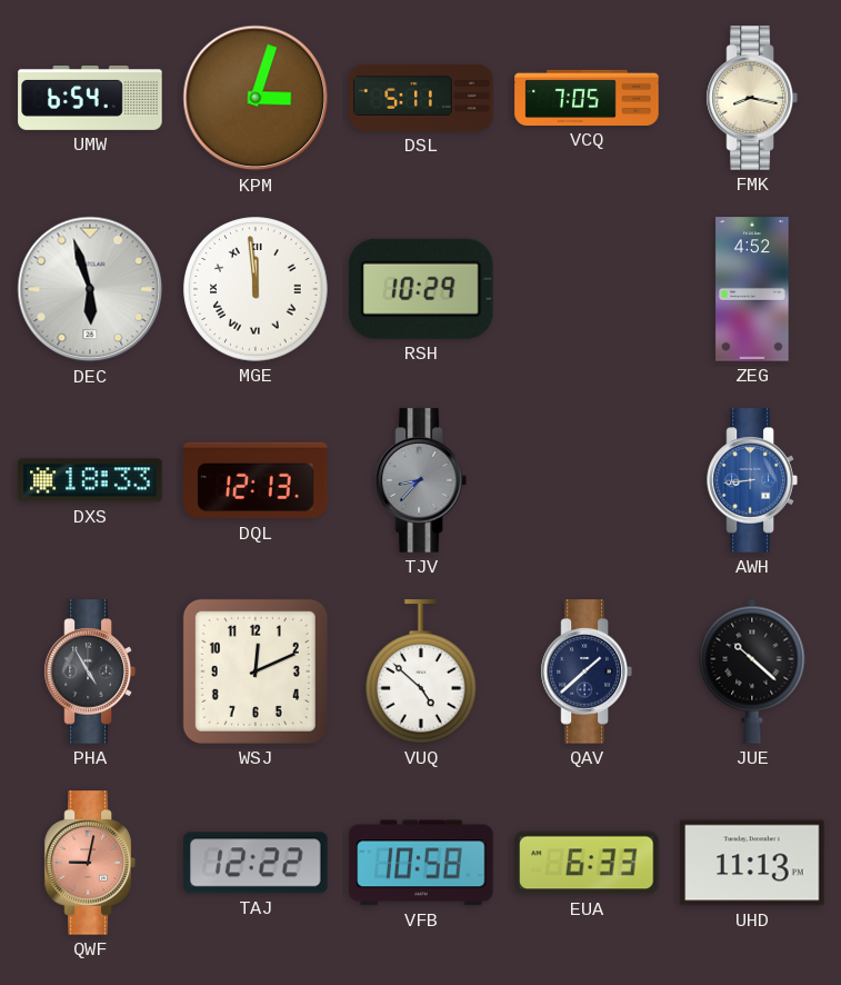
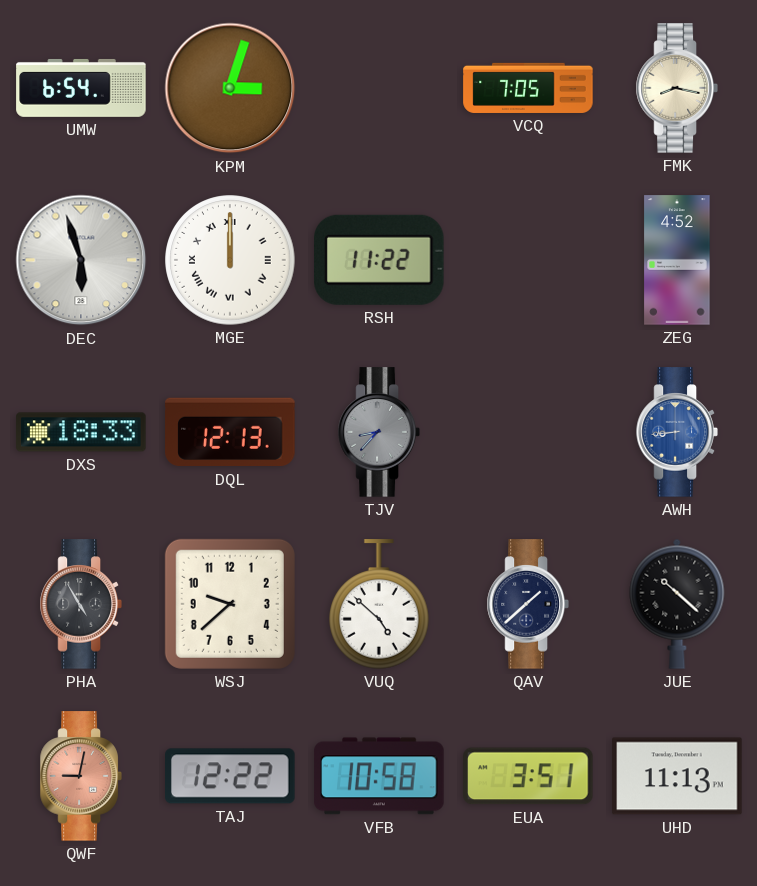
DSL: 5:11 -> none
MGE: 11:59 -> 12:00
RSH: 10:29 -> 11:22
WSJ: 12:11 -> 9:38
EUA: 6:33 -> 3:51
